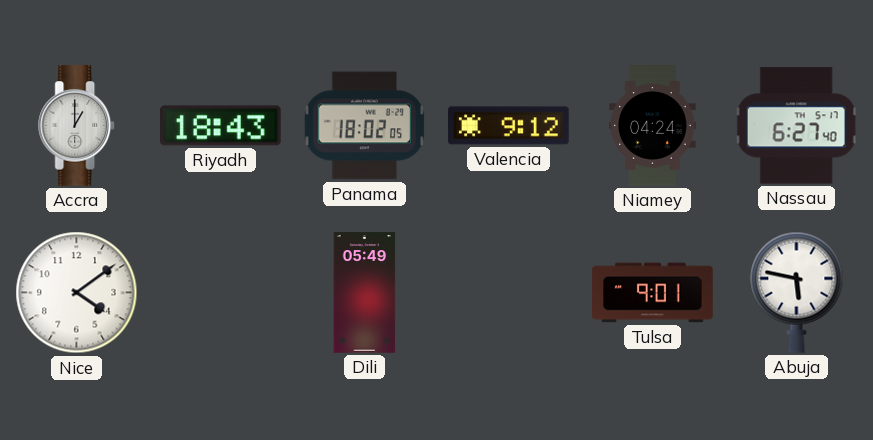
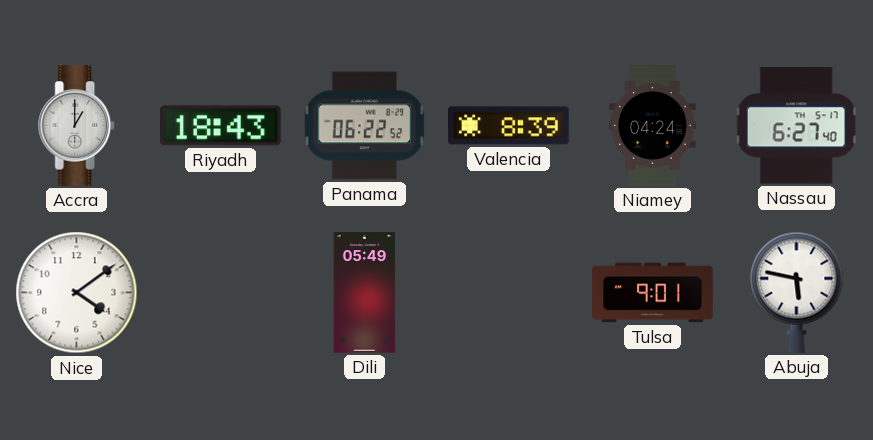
Panama: 18:02 -> 06:22
Valencia: 9:12 -> 8:39
